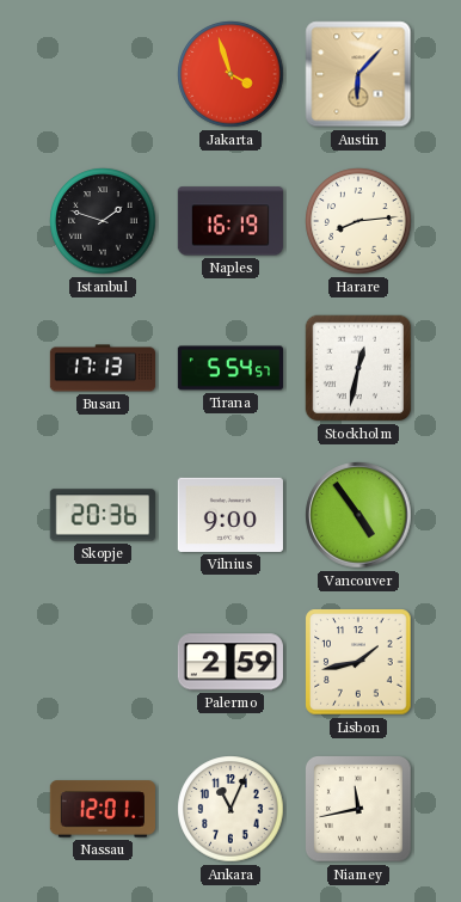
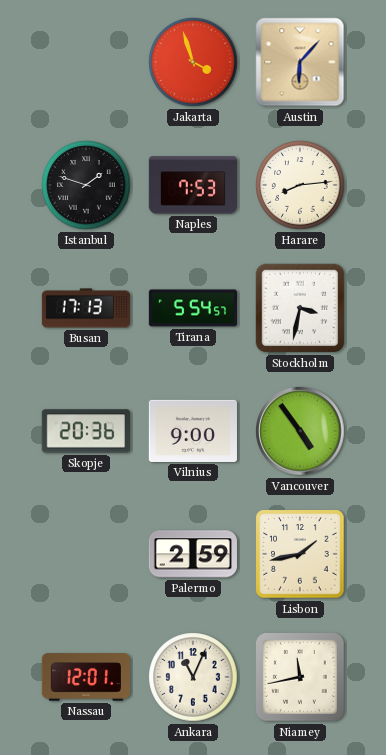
Naples: 16:19 -> 7:53
Stockholm: 12:32 -> 3:32
